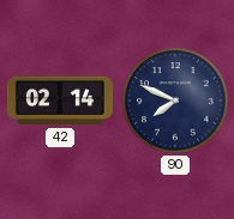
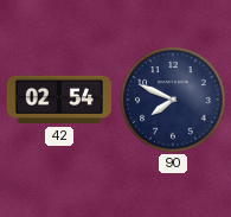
42: 02:14 -> 02:54
